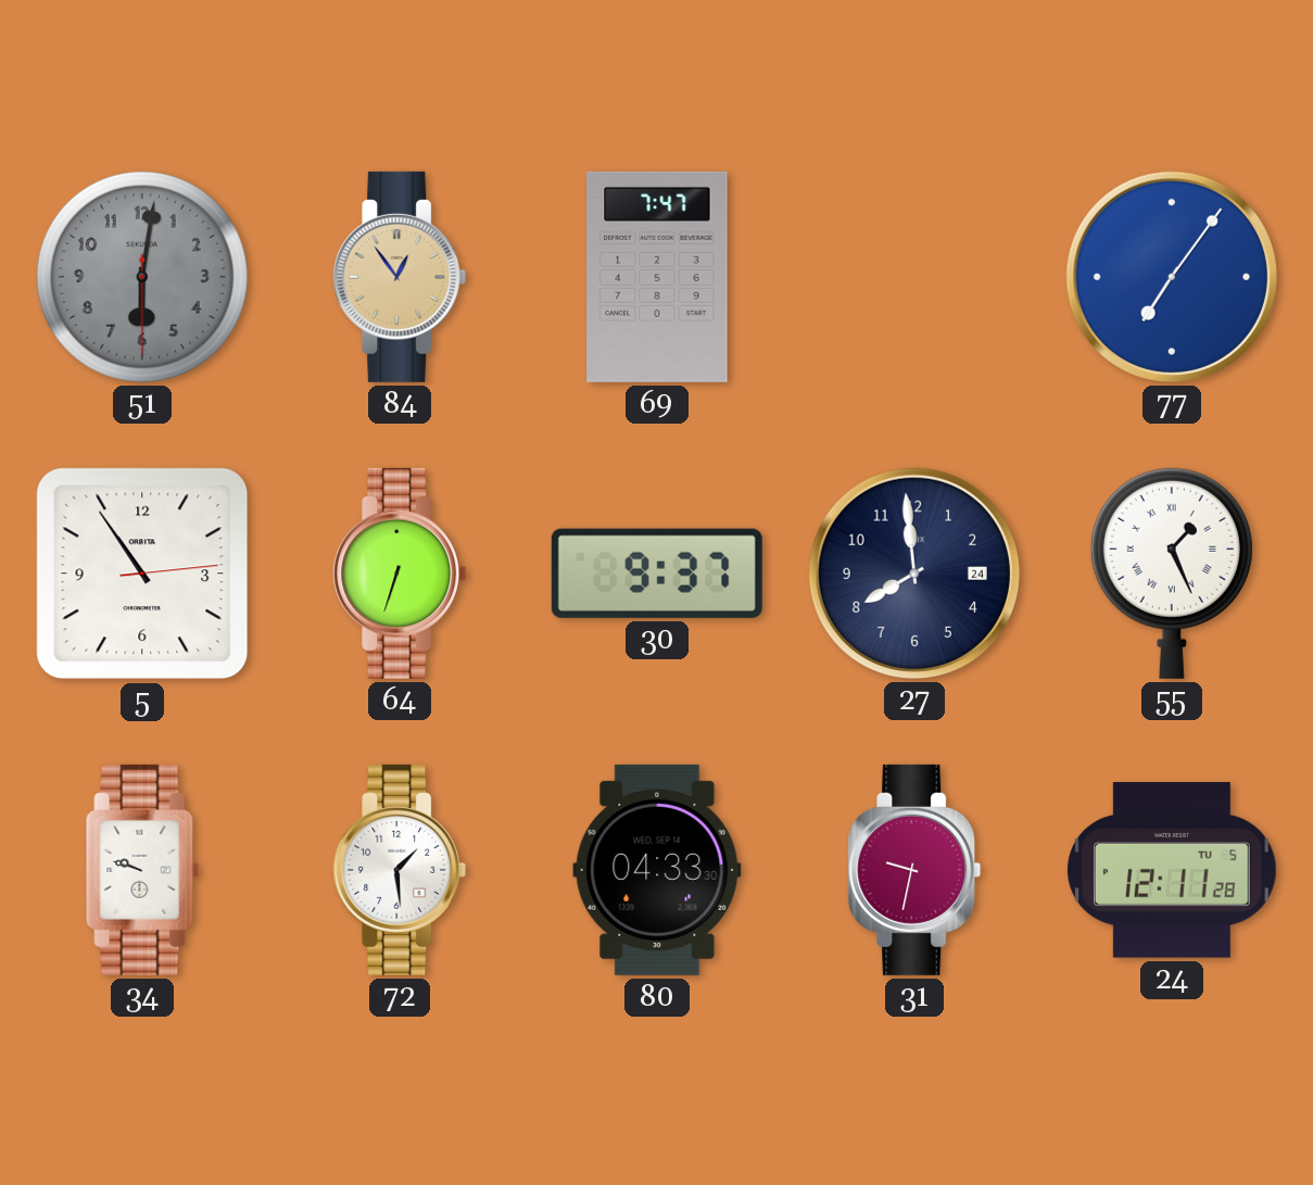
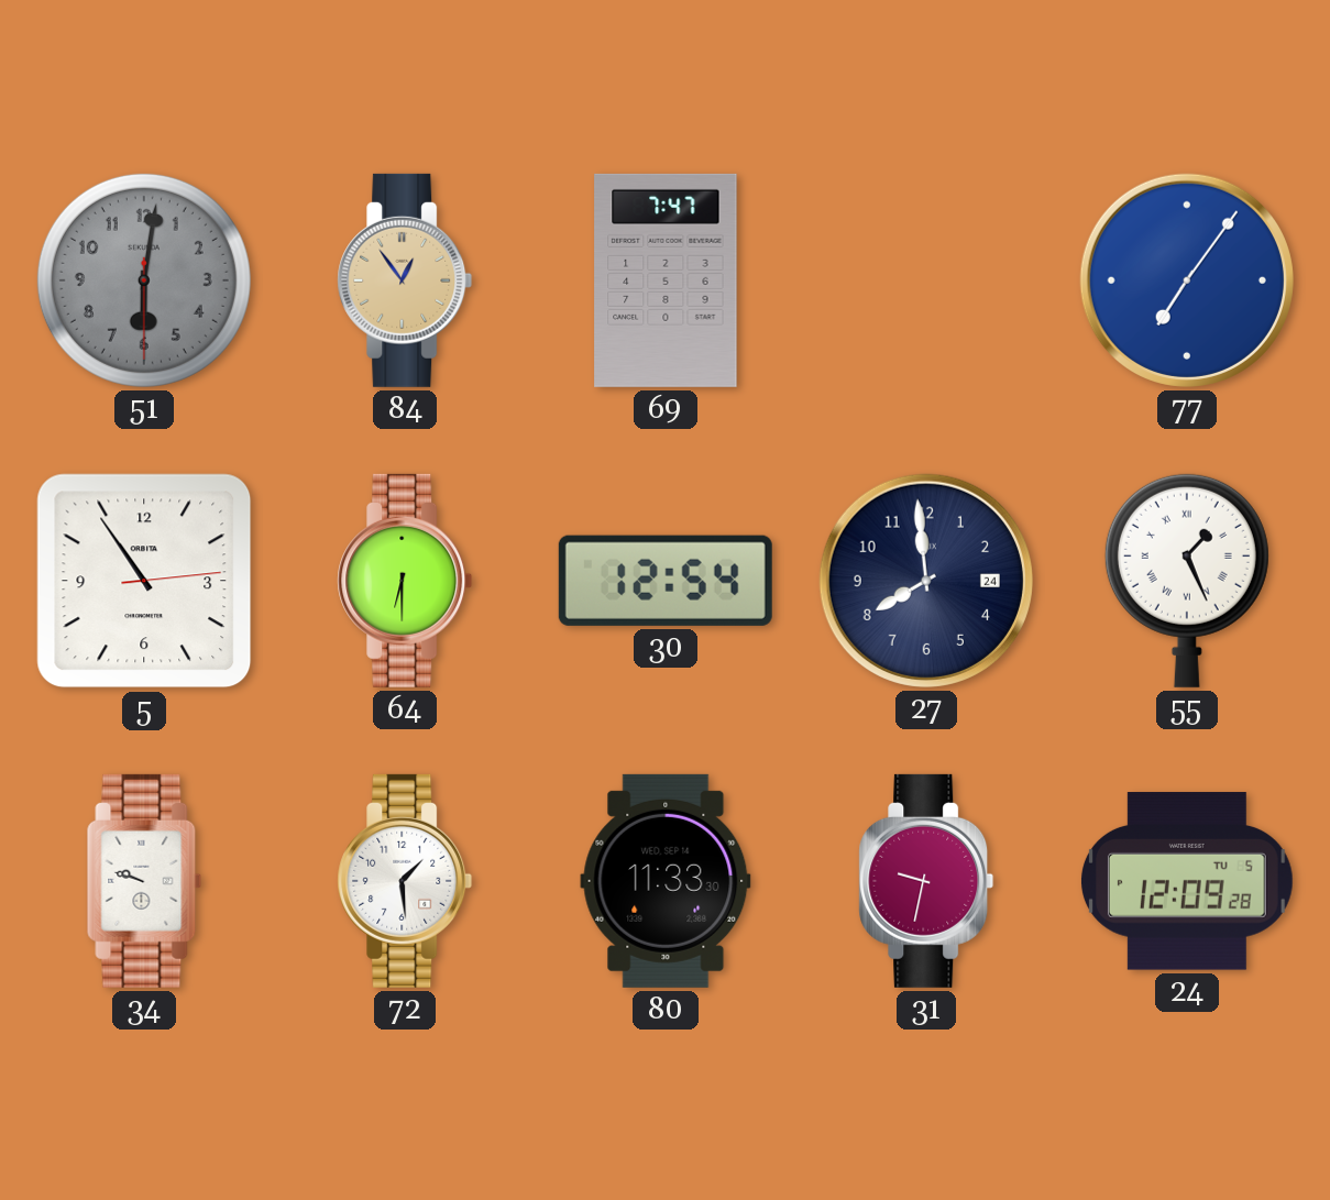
64: 6:33 -> 6:30
30: 9:37 -> 12:54
80: 04:33 -> 11:33
24: 12:11 -> 12:09
